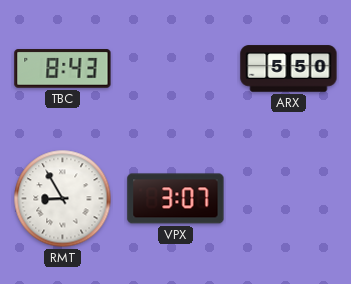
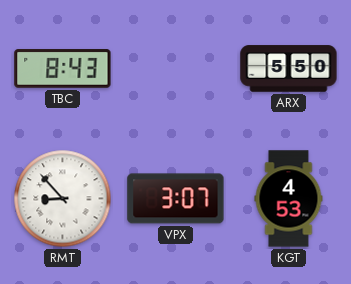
RMT: 8:55 -> 8:53
KGT: none -> 4:53
